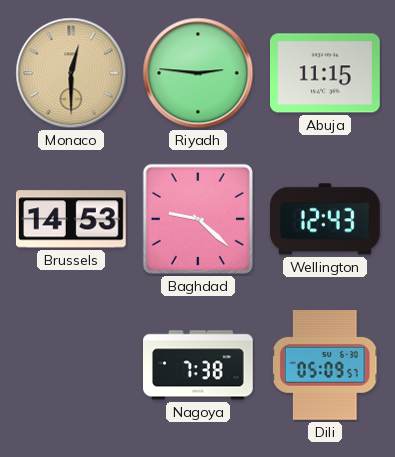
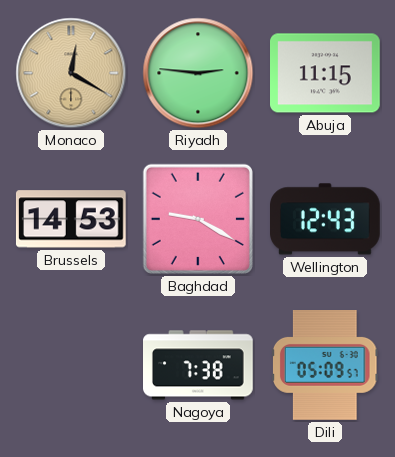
Monaco: 12:30 -> 12:20
Baghdad: 9:22 -> 9:20
